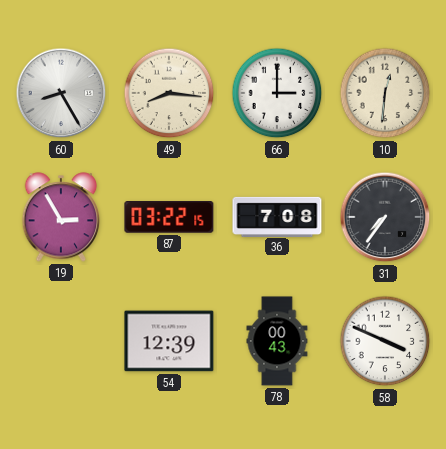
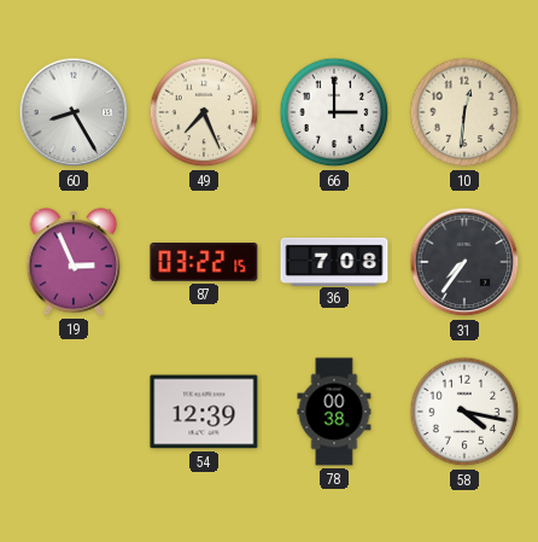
49: 8:16 -> 7:26
19: 2:55 -> 2:56
78: 00:43 -> 00:38
58: 3:49 -> 4:17
